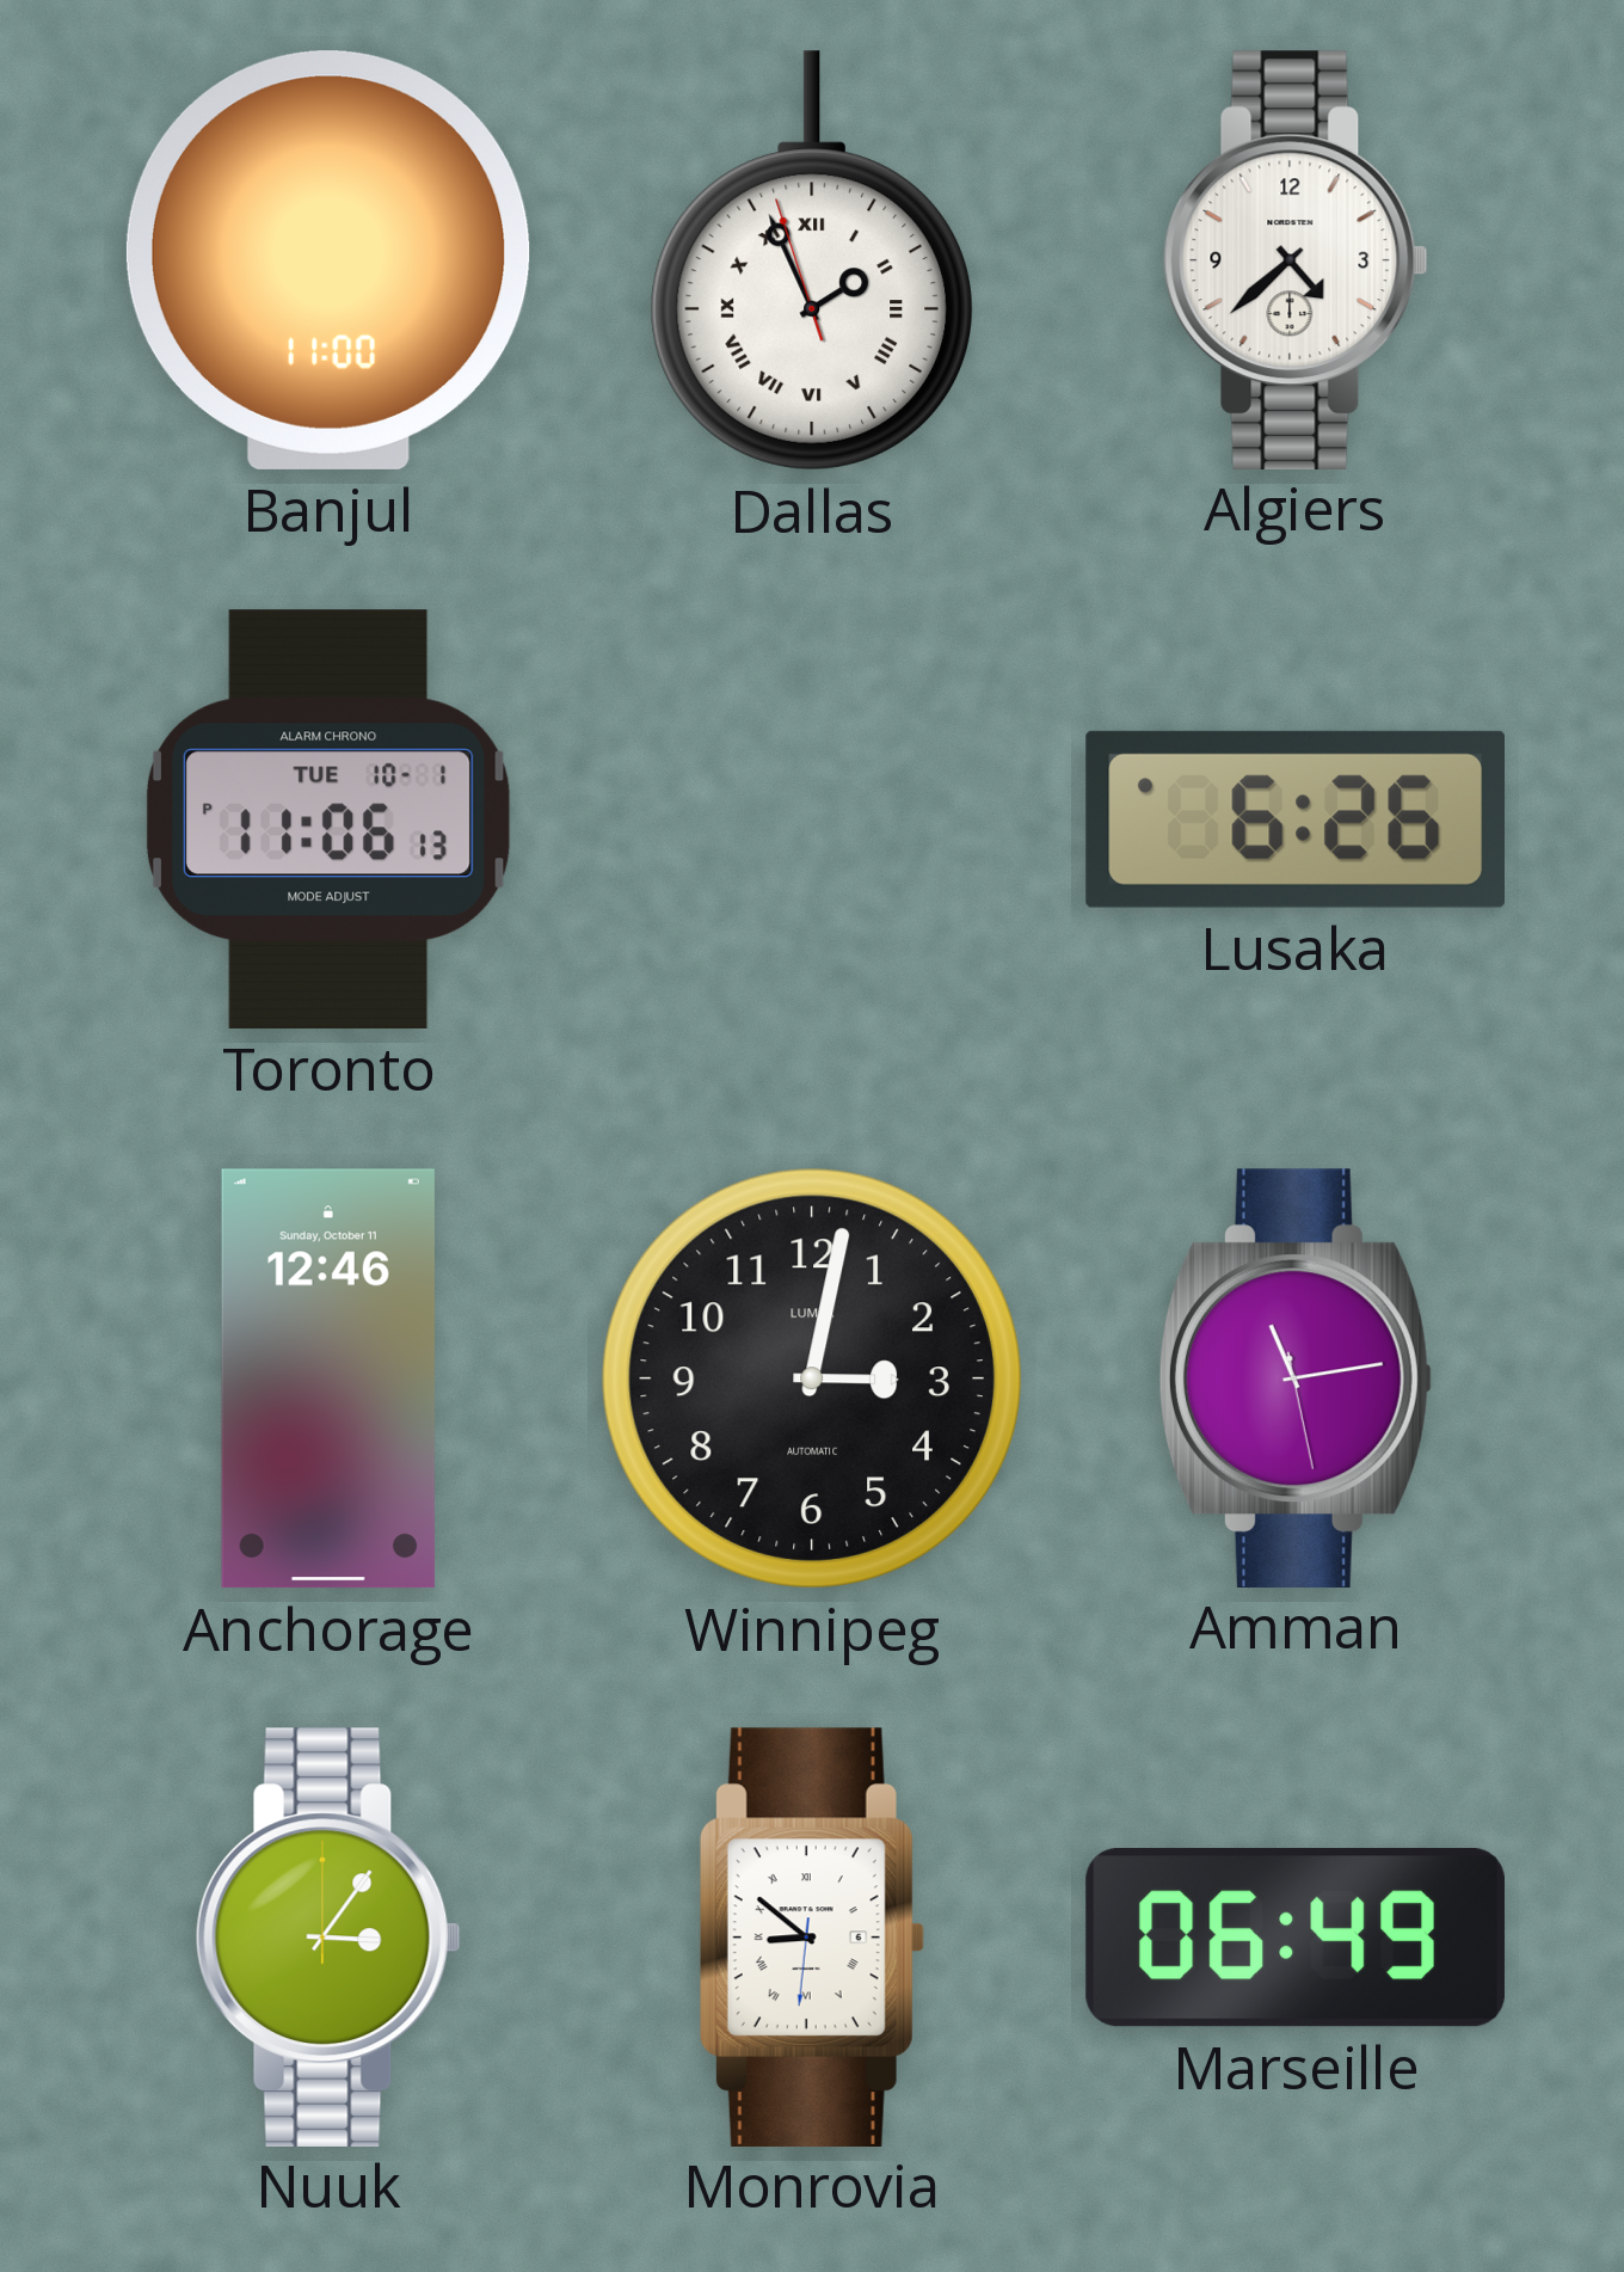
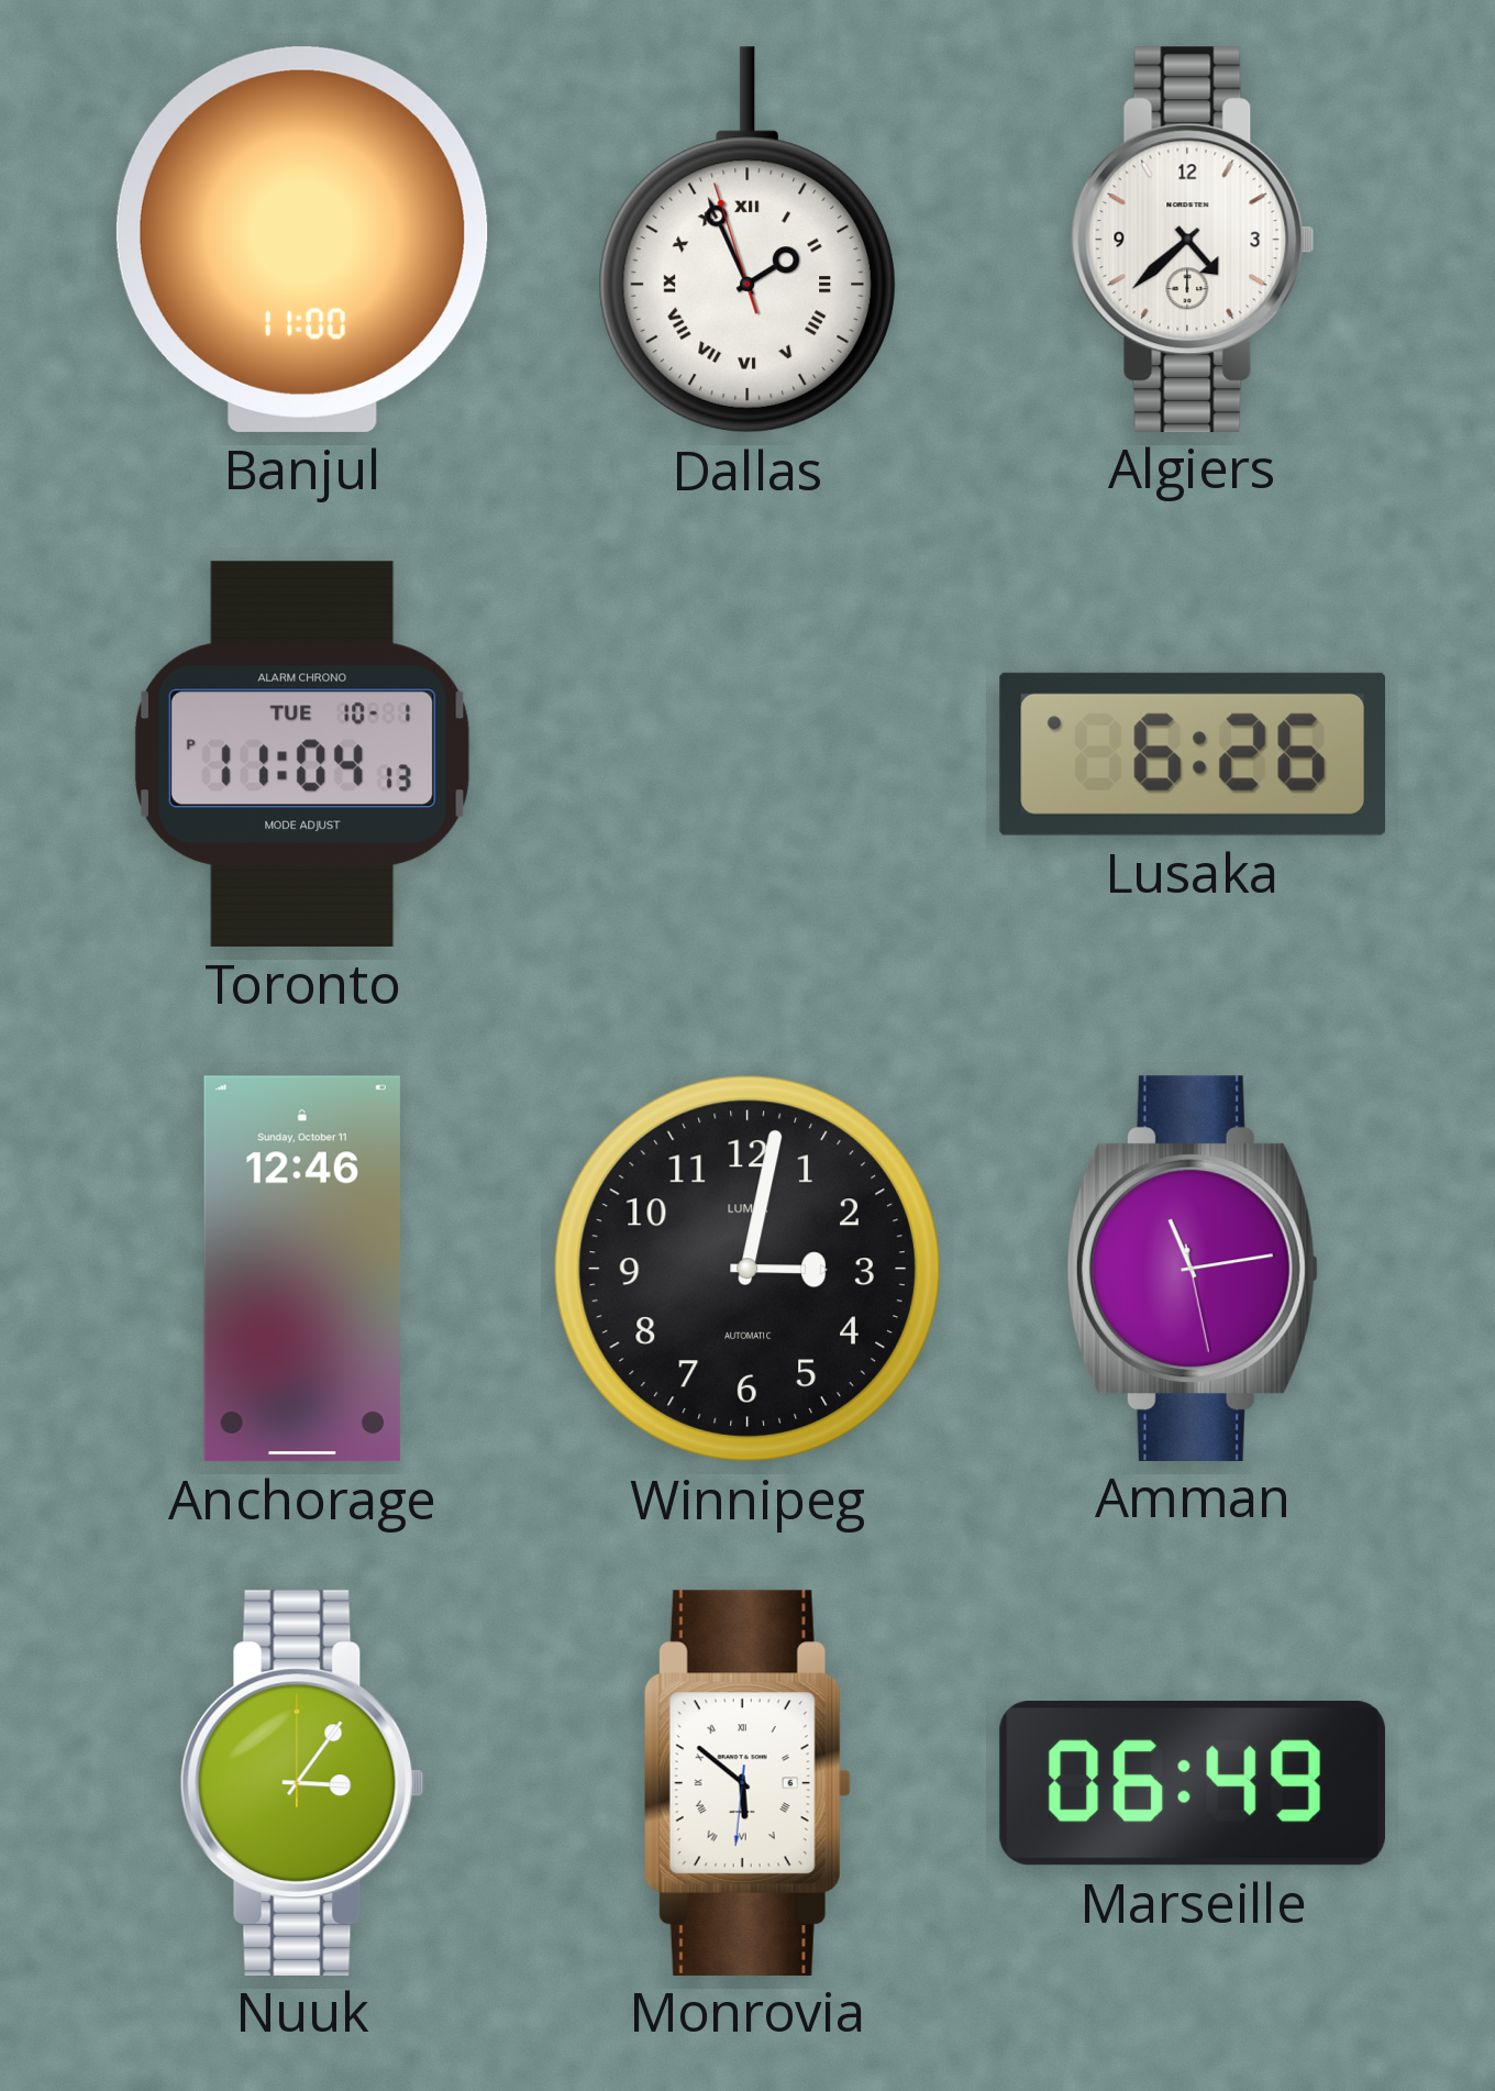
Toronto: 11:06 -> 11:04
Monrovia: 8:51 -> 5:51
